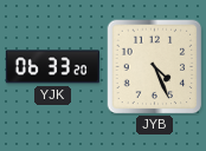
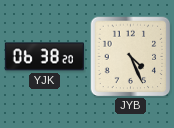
YJK: 06:33 -> 06:38
